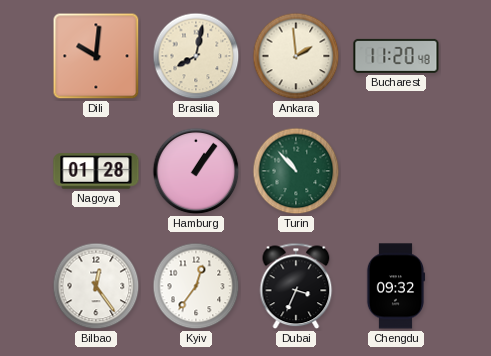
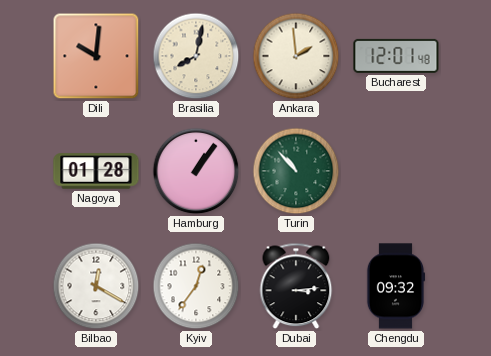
Bucharest: 11:20 -> 12:01
Bilbao: 12:24 -> 12:20
Dubai: 3:34 -> 3:14
